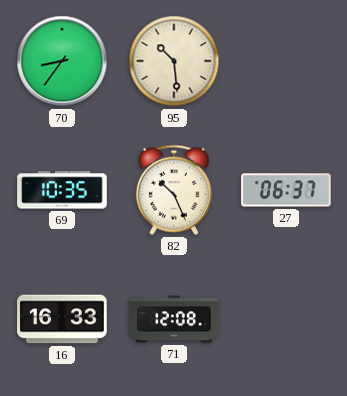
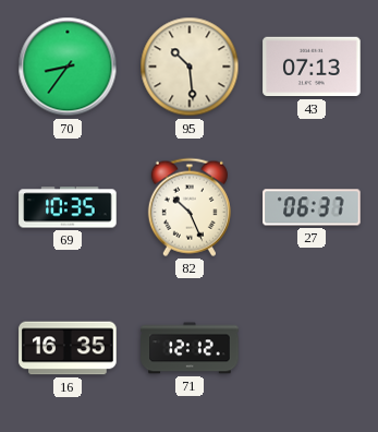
43: none -> 07:13
16: 16:33 -> 16:35
71: 12:08 -> 12:12
